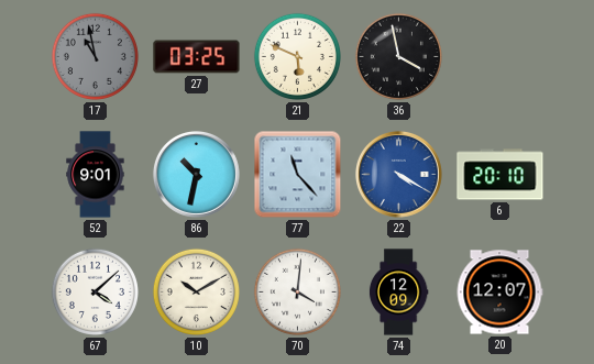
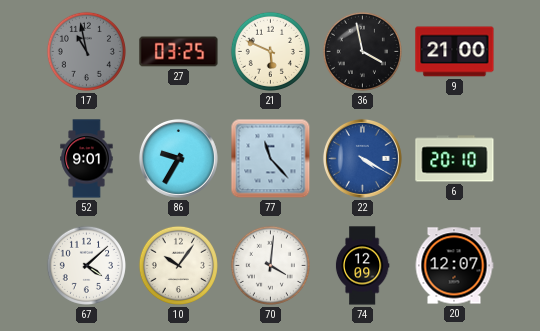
9: none -> 21:00
86: 10:32 -> 9:35
10: 10:10 -> 10:06
